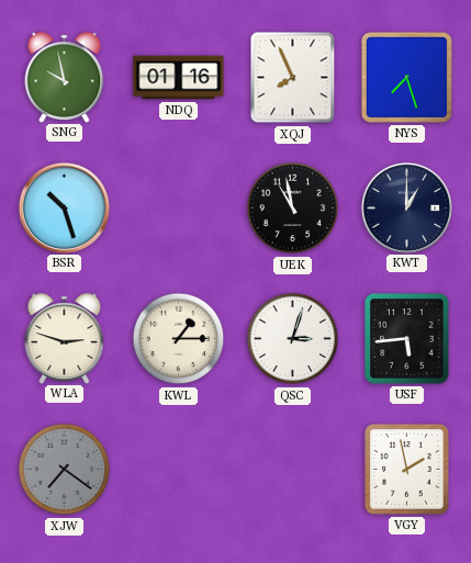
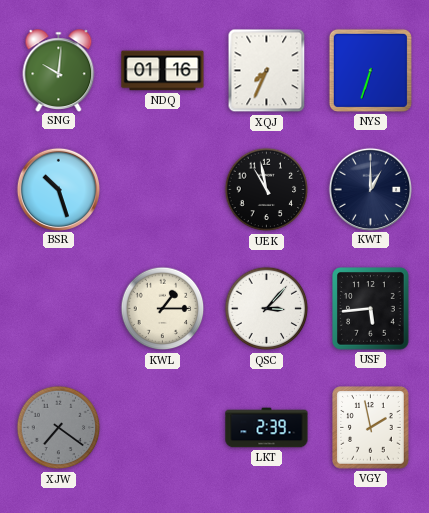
SNG: 9:58 -> 10:01
XQJ: 7:56 -> 7:34
NYS: 7:27 -> 6:33
WLA: 2:48 -> none
QSC: 3:03 -> 3:07
LKT: none -> 2:39
